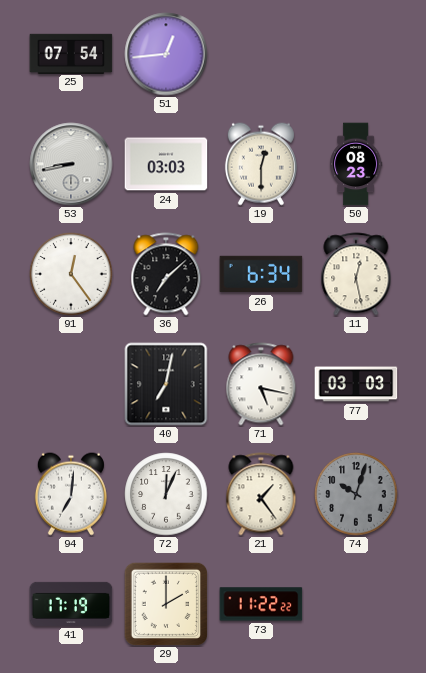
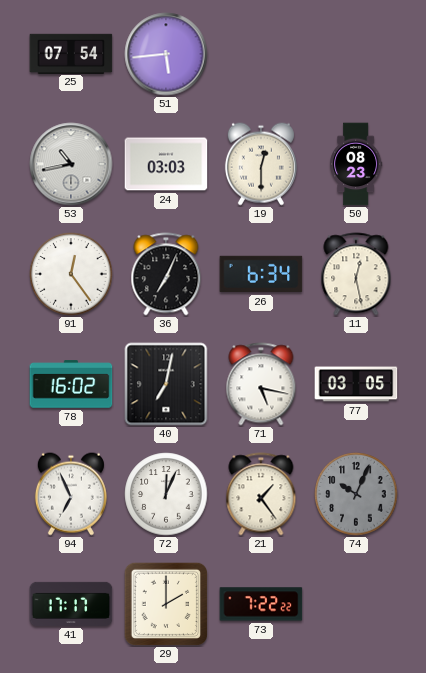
51: 12:44 -> 5:44
53: 8:43 -> 10:43
36: 7:08 -> 7:04
78: none -> 16:02
77: 03:03 -> 03:05
94: 7:01 -> 6:56
74: 10:03 -> 10:04
41: 17:19 -> 17:17
73: 11:22 -> 7:22
